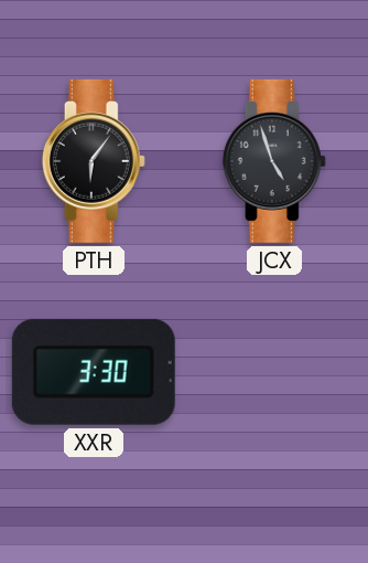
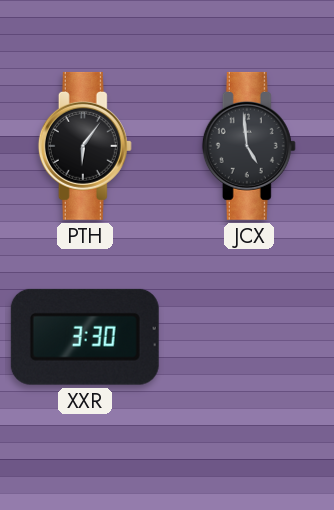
JCX: 4:57 -> 4:59
